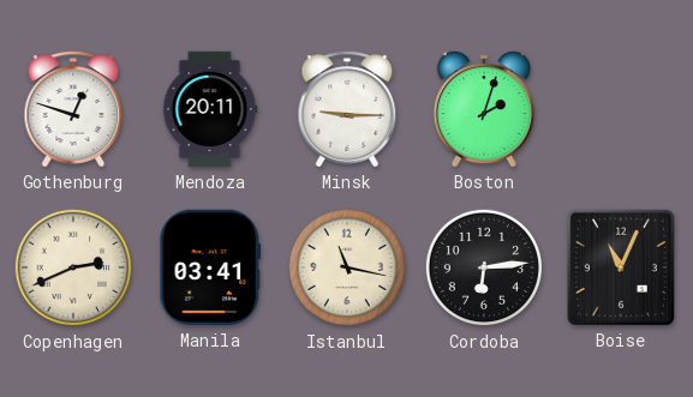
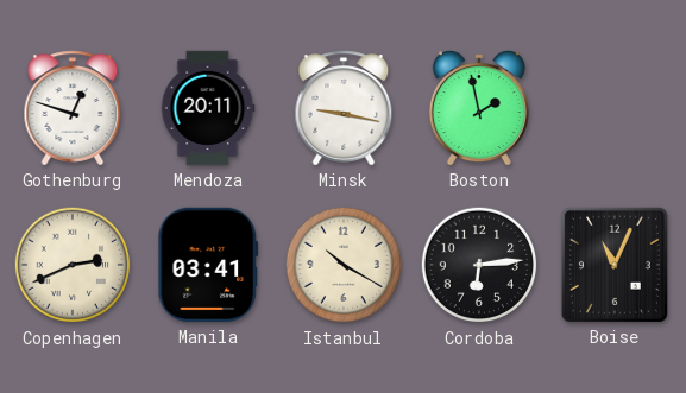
Minsk: 9:15 -> 9:17
Boston: 2:03 -> 1:58
Istanbul: 11:17 -> 10:20
